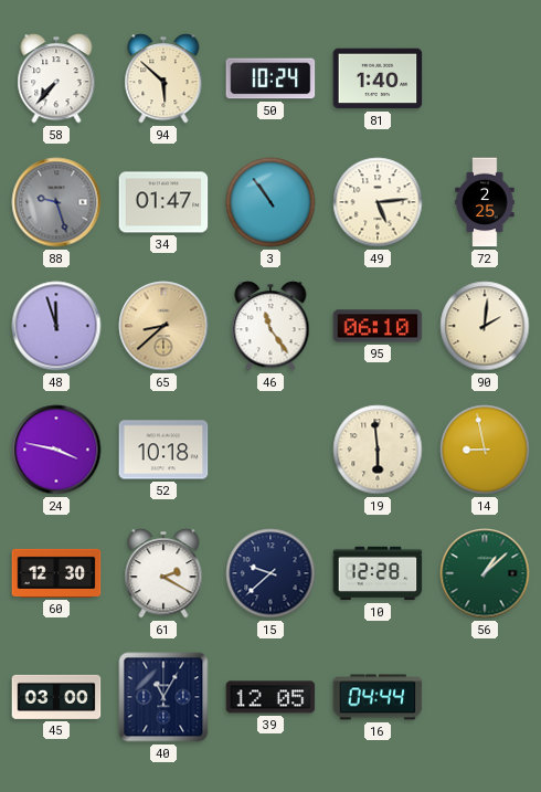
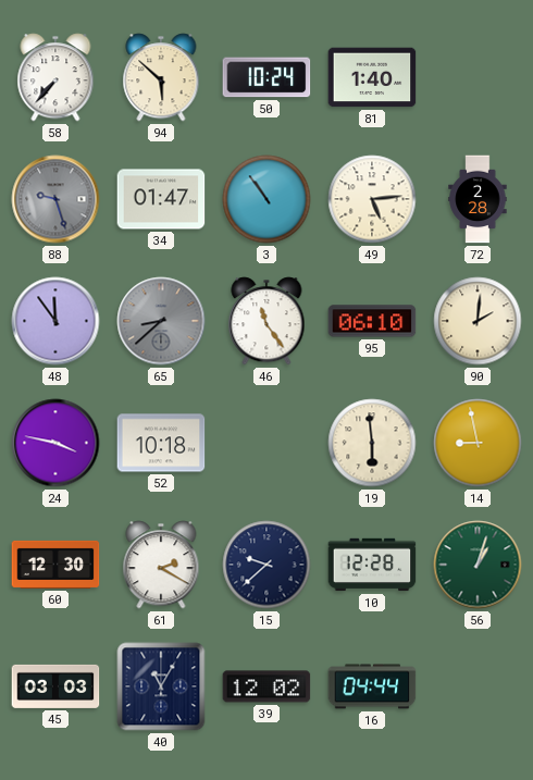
72: 2:25 -> 2:28
48: 11:57 -> 11:54
65 dial: champagne -> grey
56: 1:08 -> 1:03
45: 03:00 -> 03:03
39: 12:05 -> 12:02
